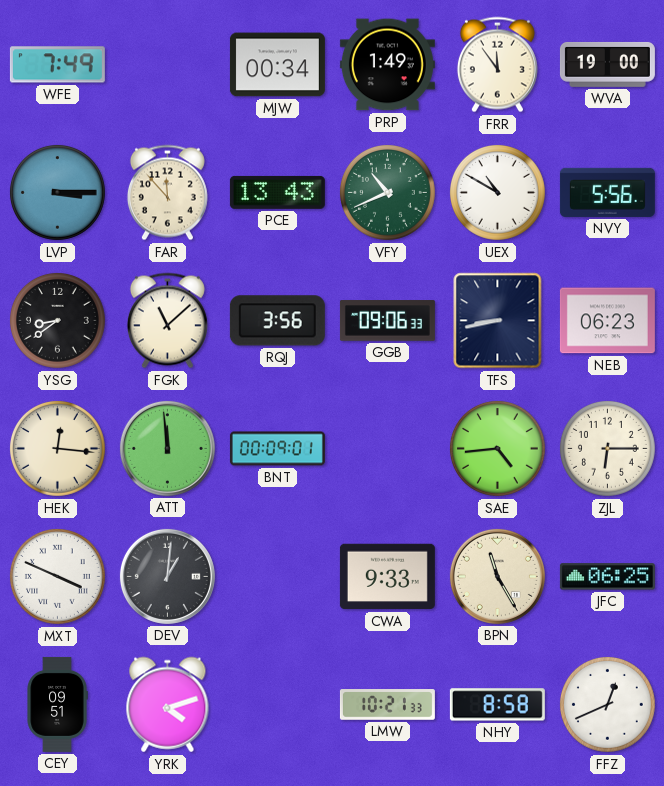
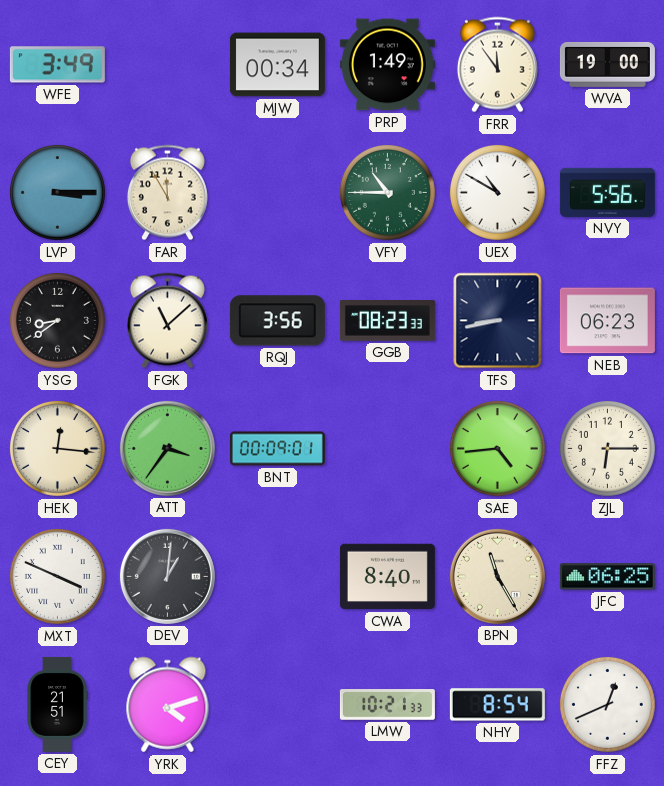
WFE: 7:49 -> 3:49
FAR: 11:53 -> 11:55
PCE: 13:43 -> none
VFY: 10:41 -> 10:45
GGB: 09:06 -> 08:23
ATT: 11:59 -> 3:36
CWA: 9:33 -> 8:40
CEY: 09:51 -> 21:51
NHY: 8:58 -> 8:54
